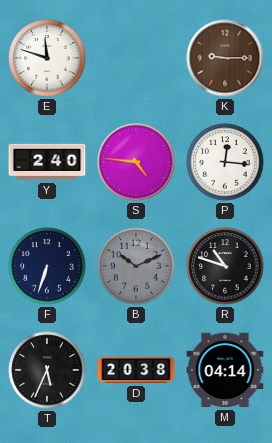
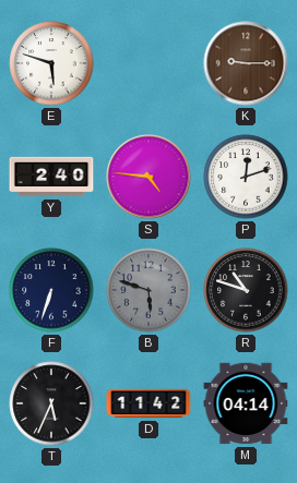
E: 11:48 -> 5:48
P: 12:16 -> 12:12
B: 10:11 -> 5:48
D: 20:38 -> 11:42
